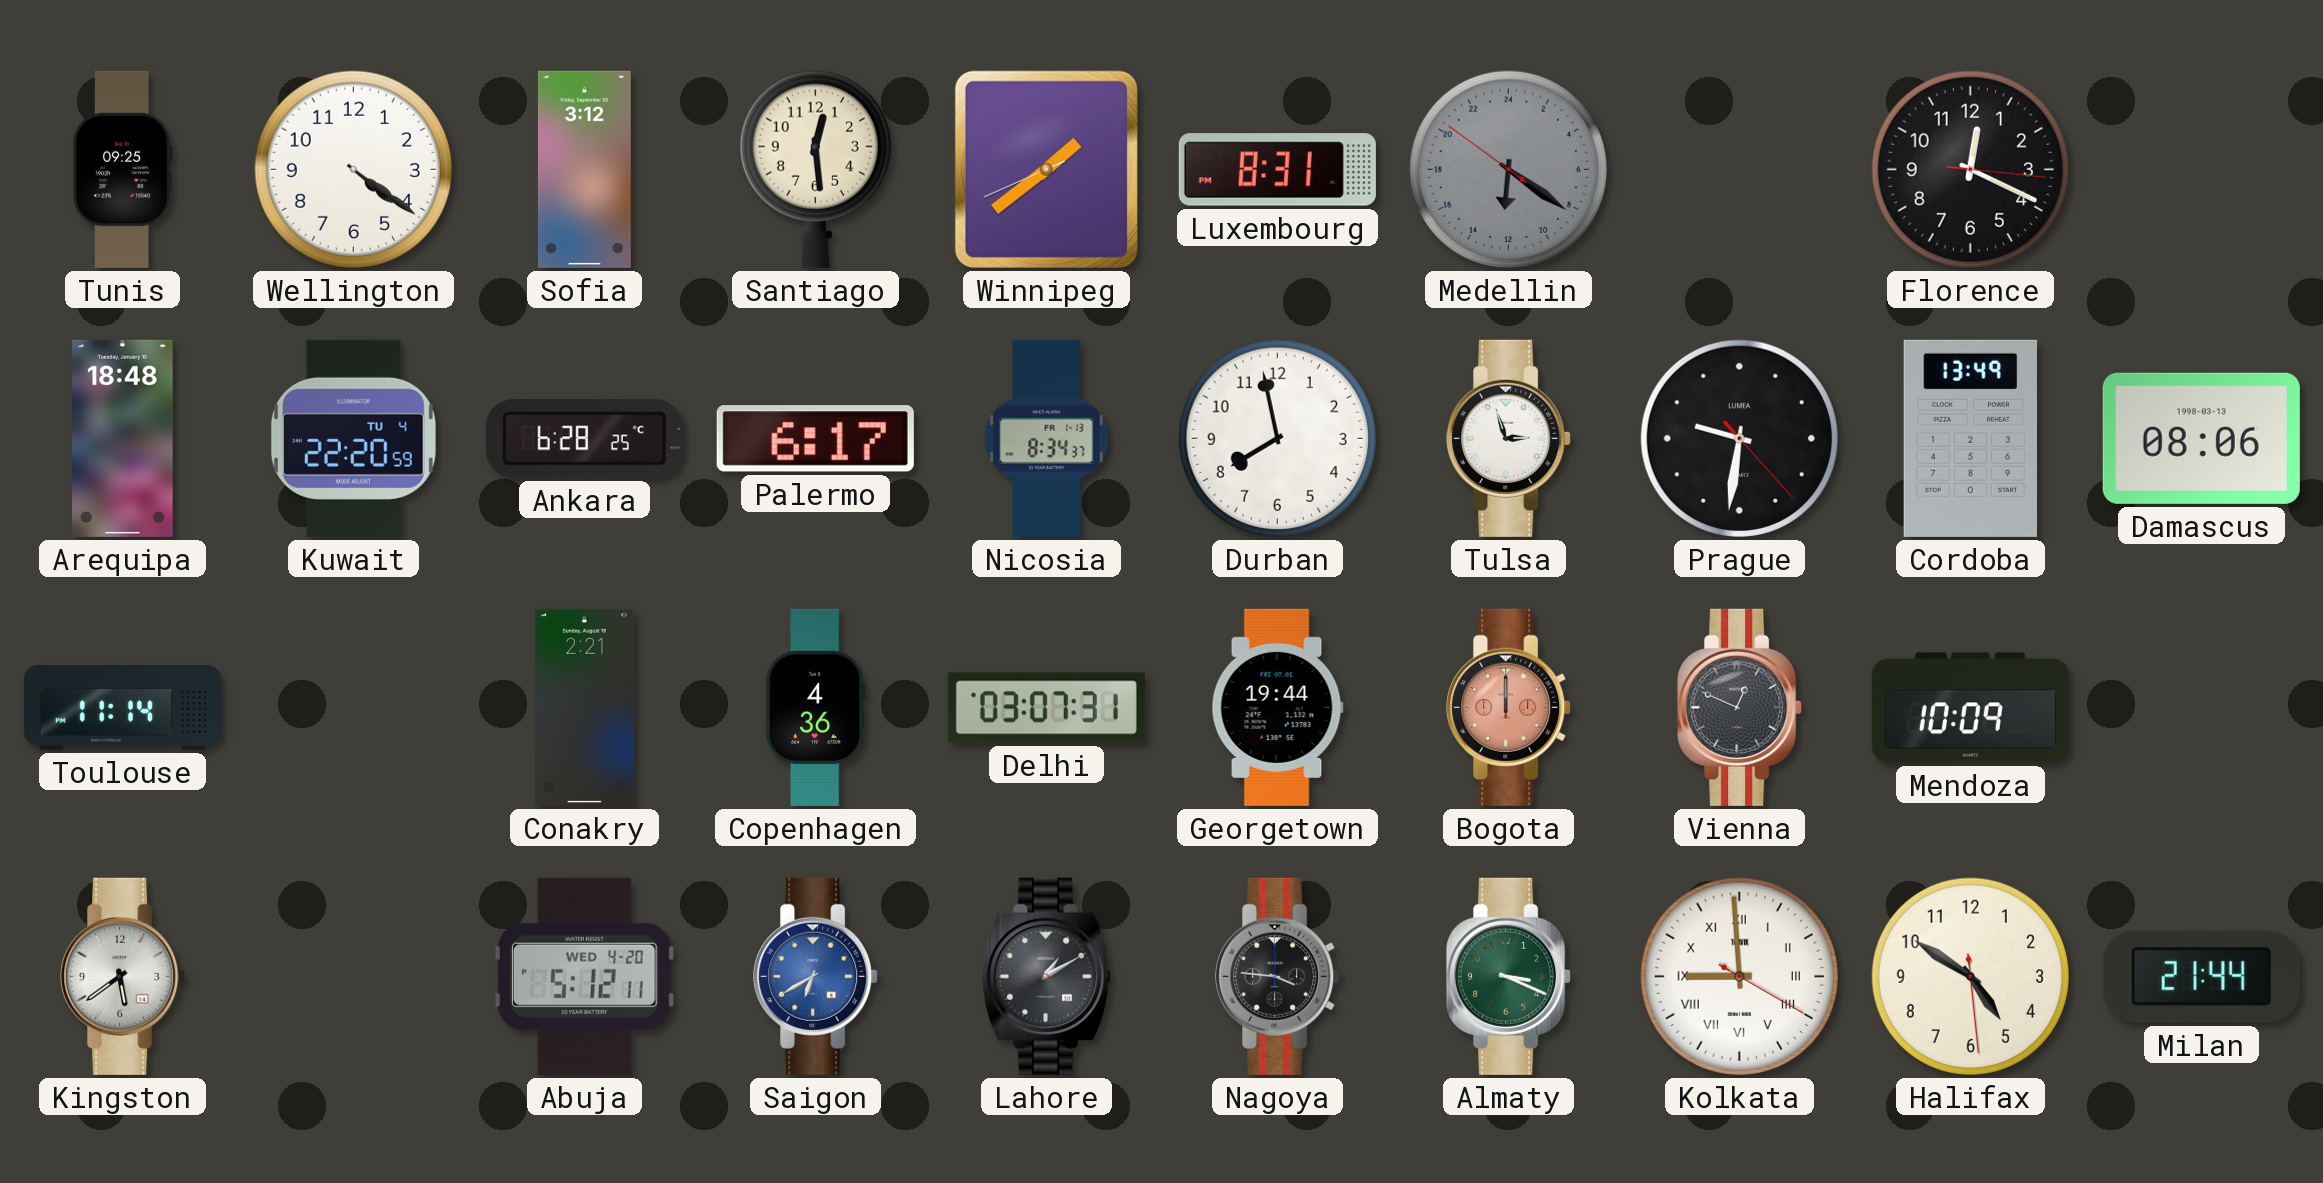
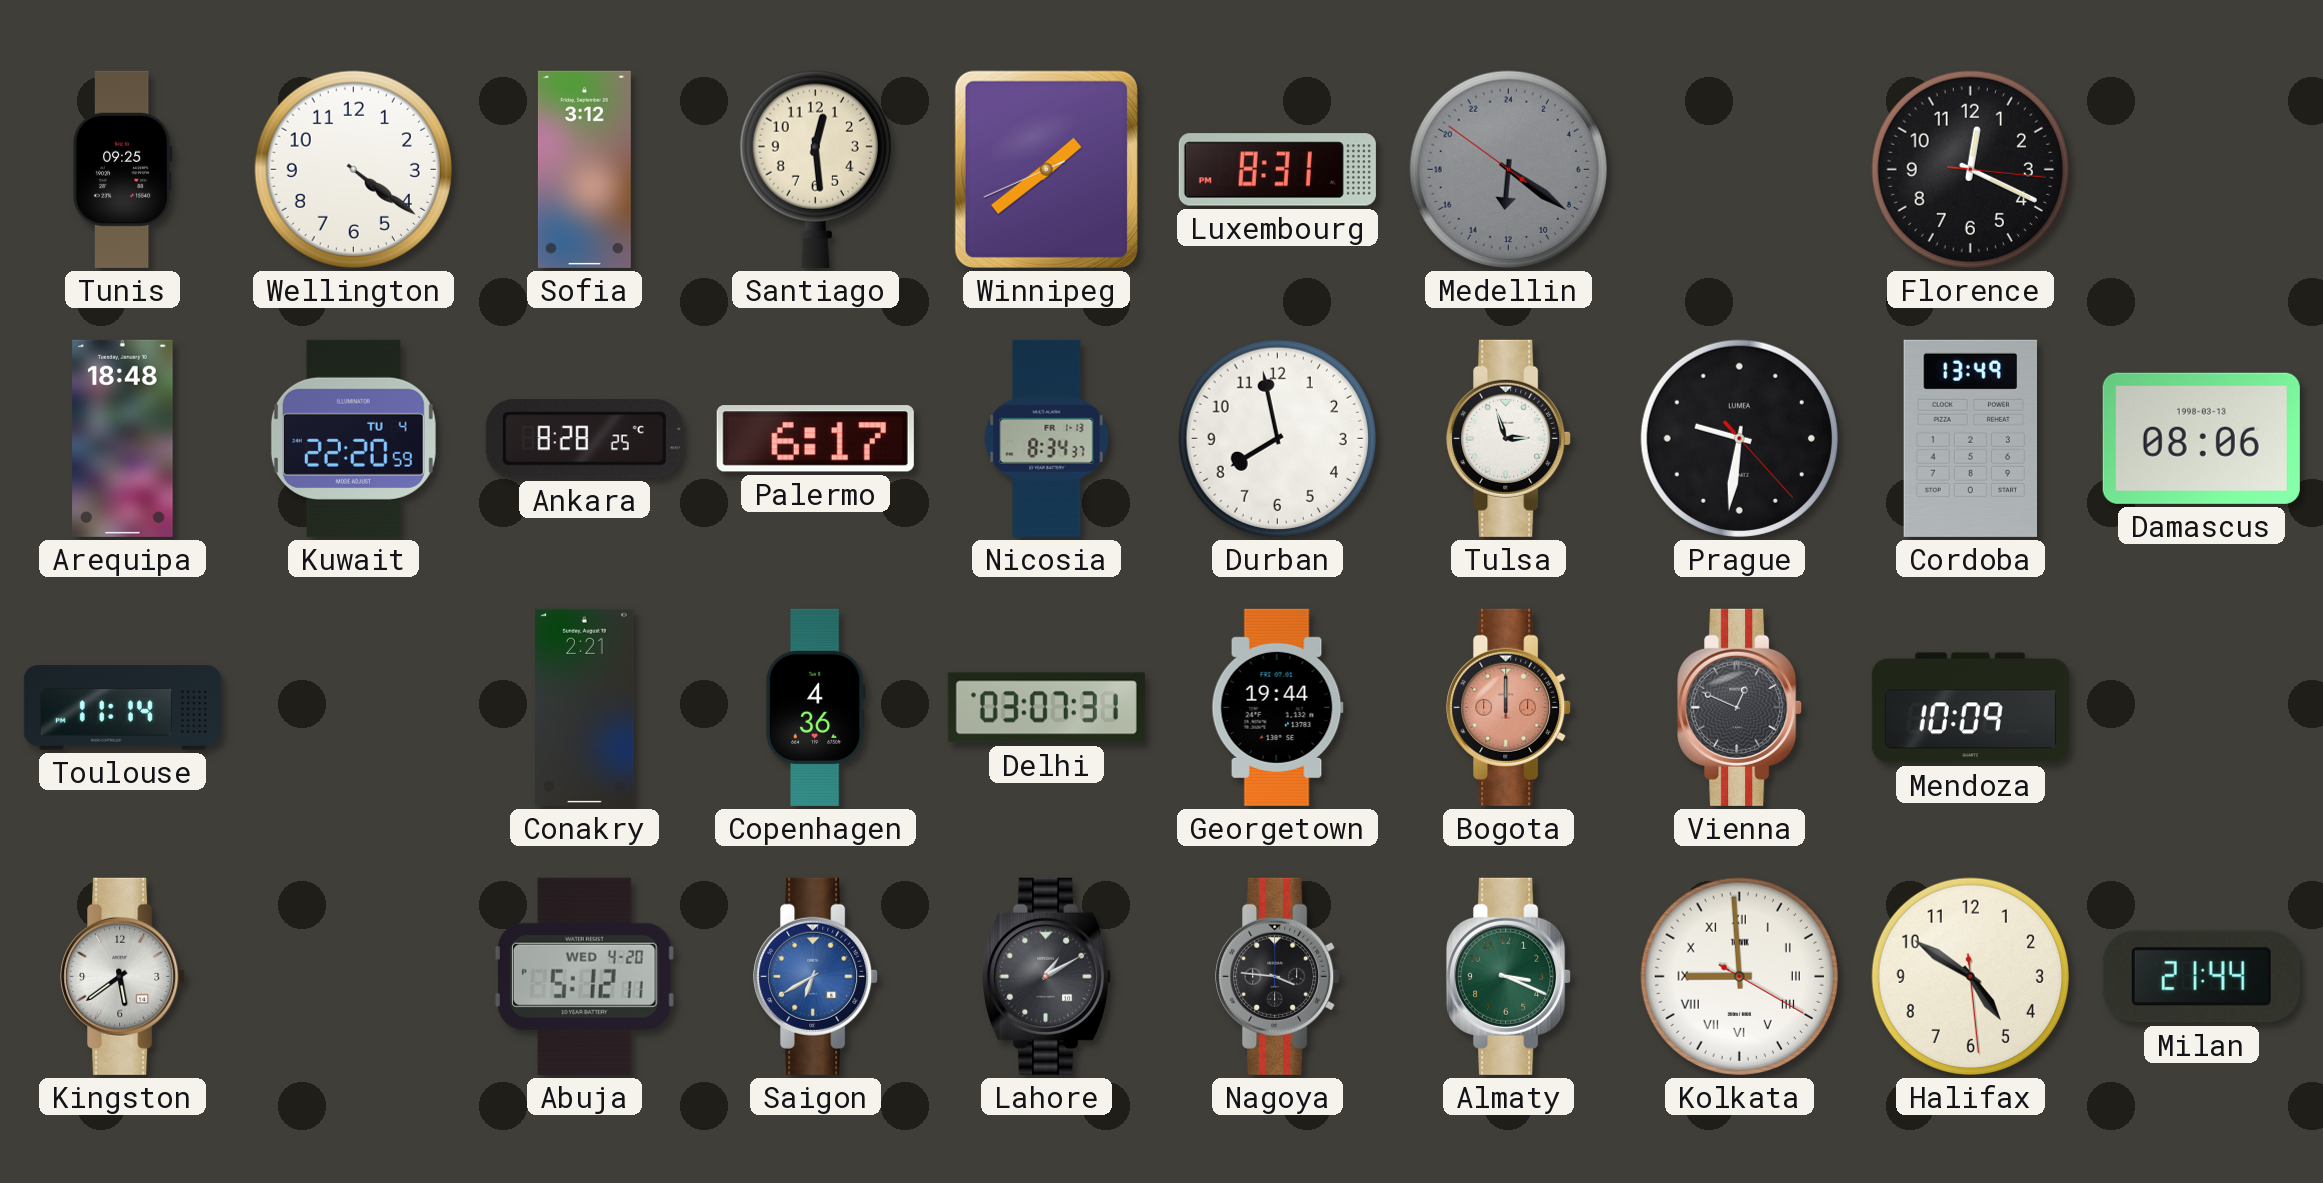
Ankara: 6:28 -> 8:28
